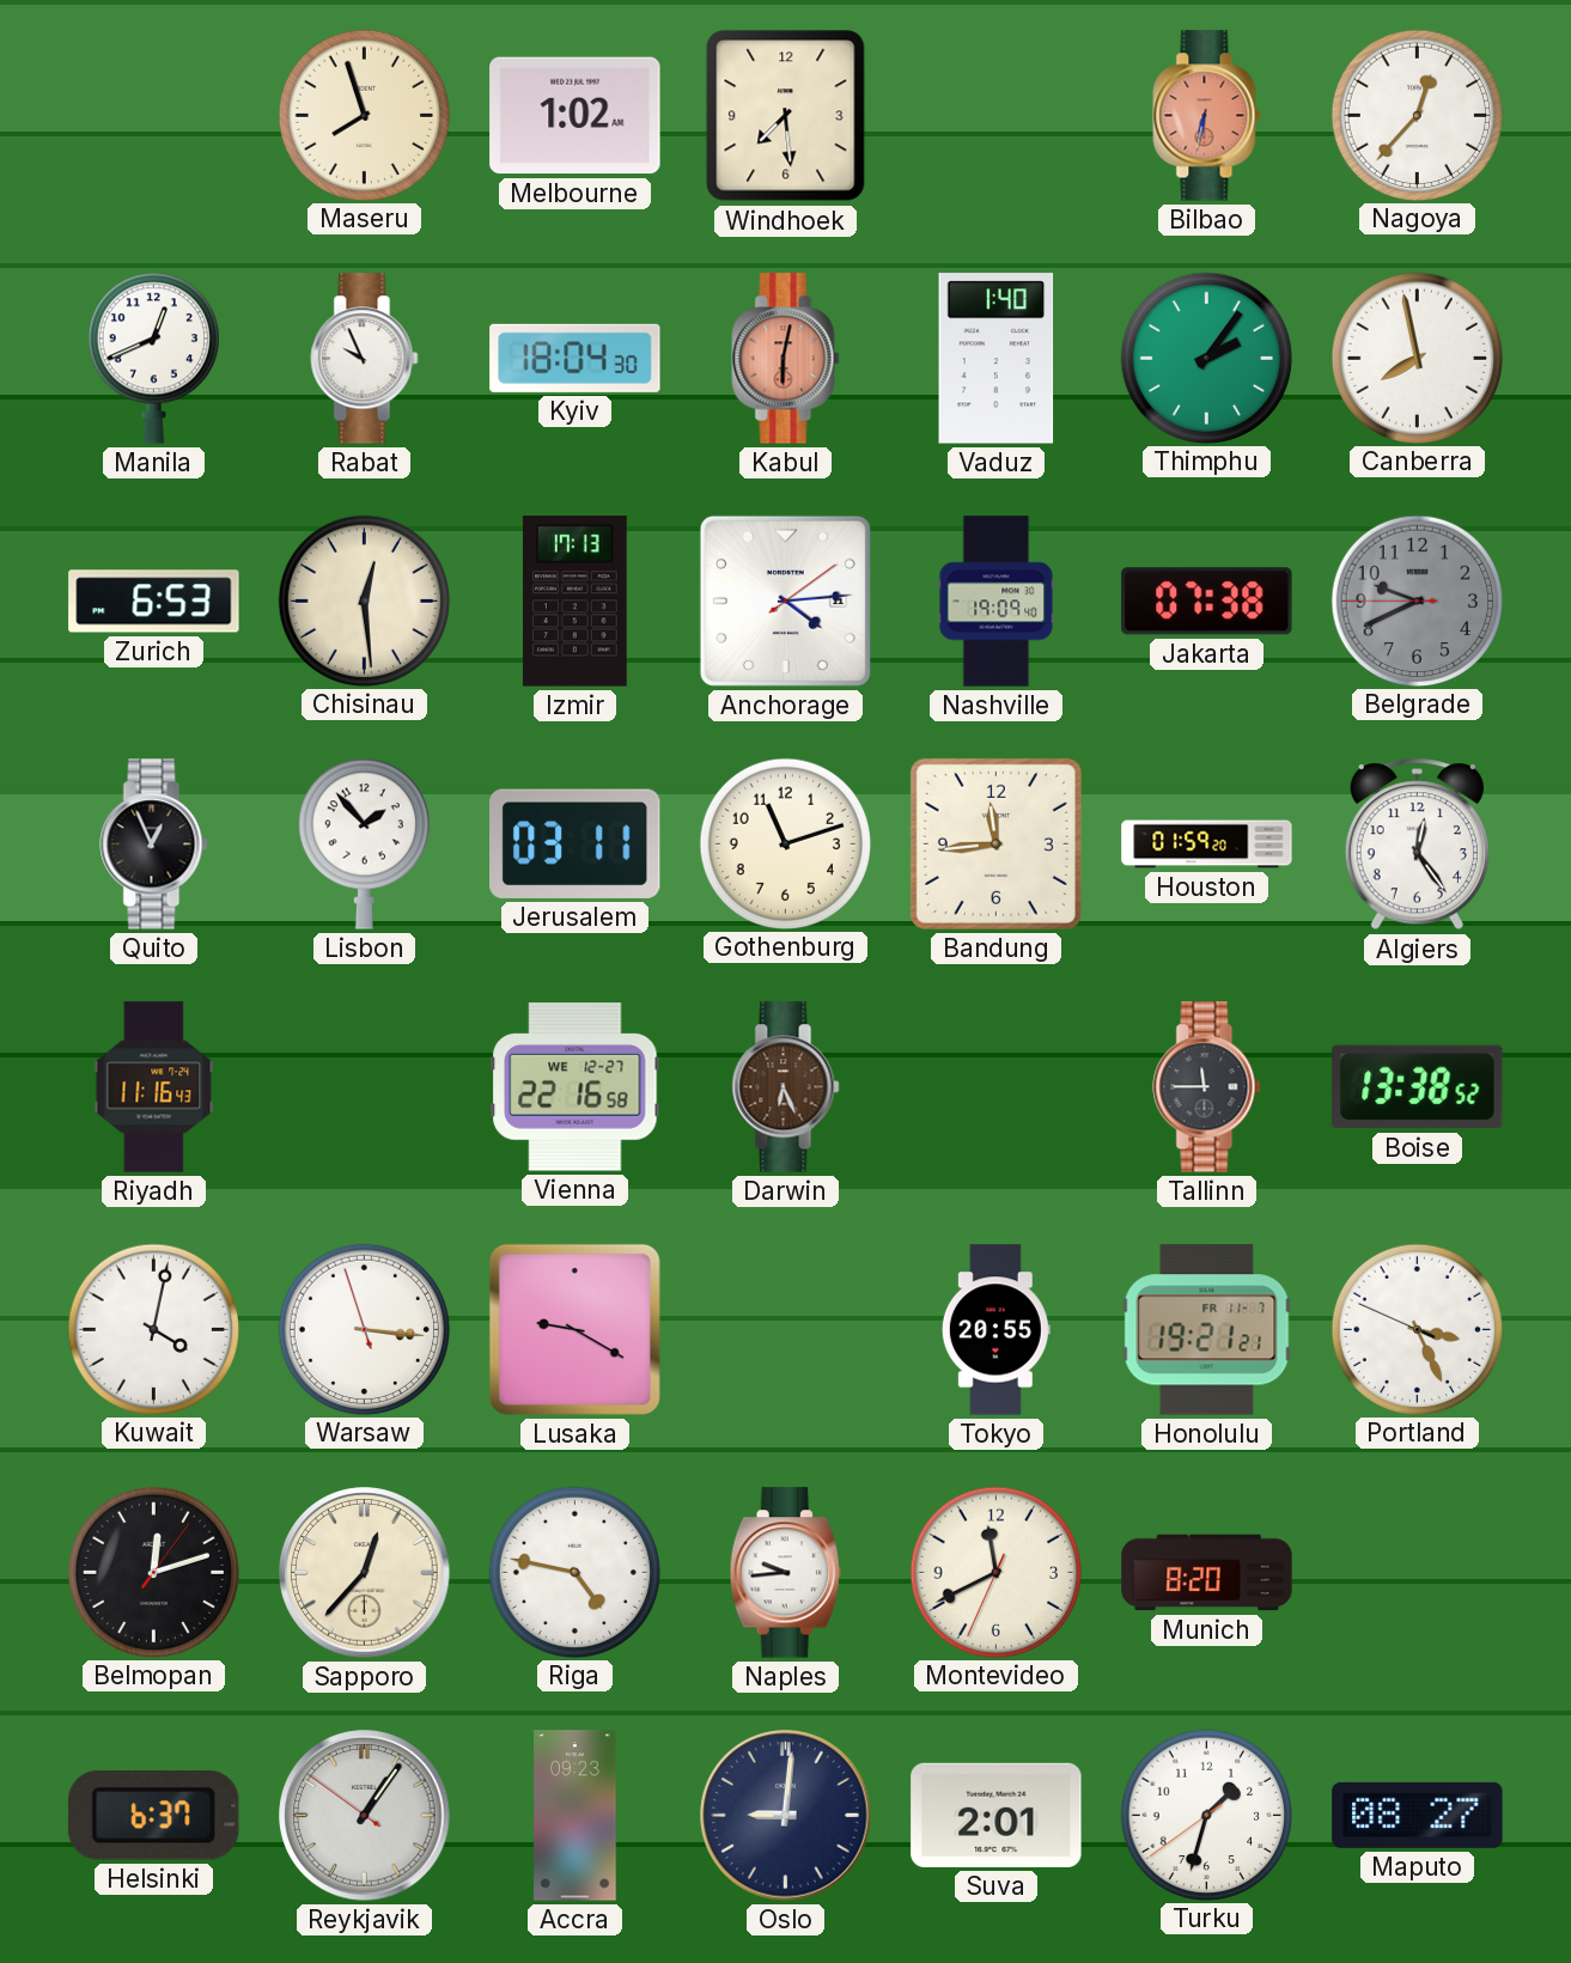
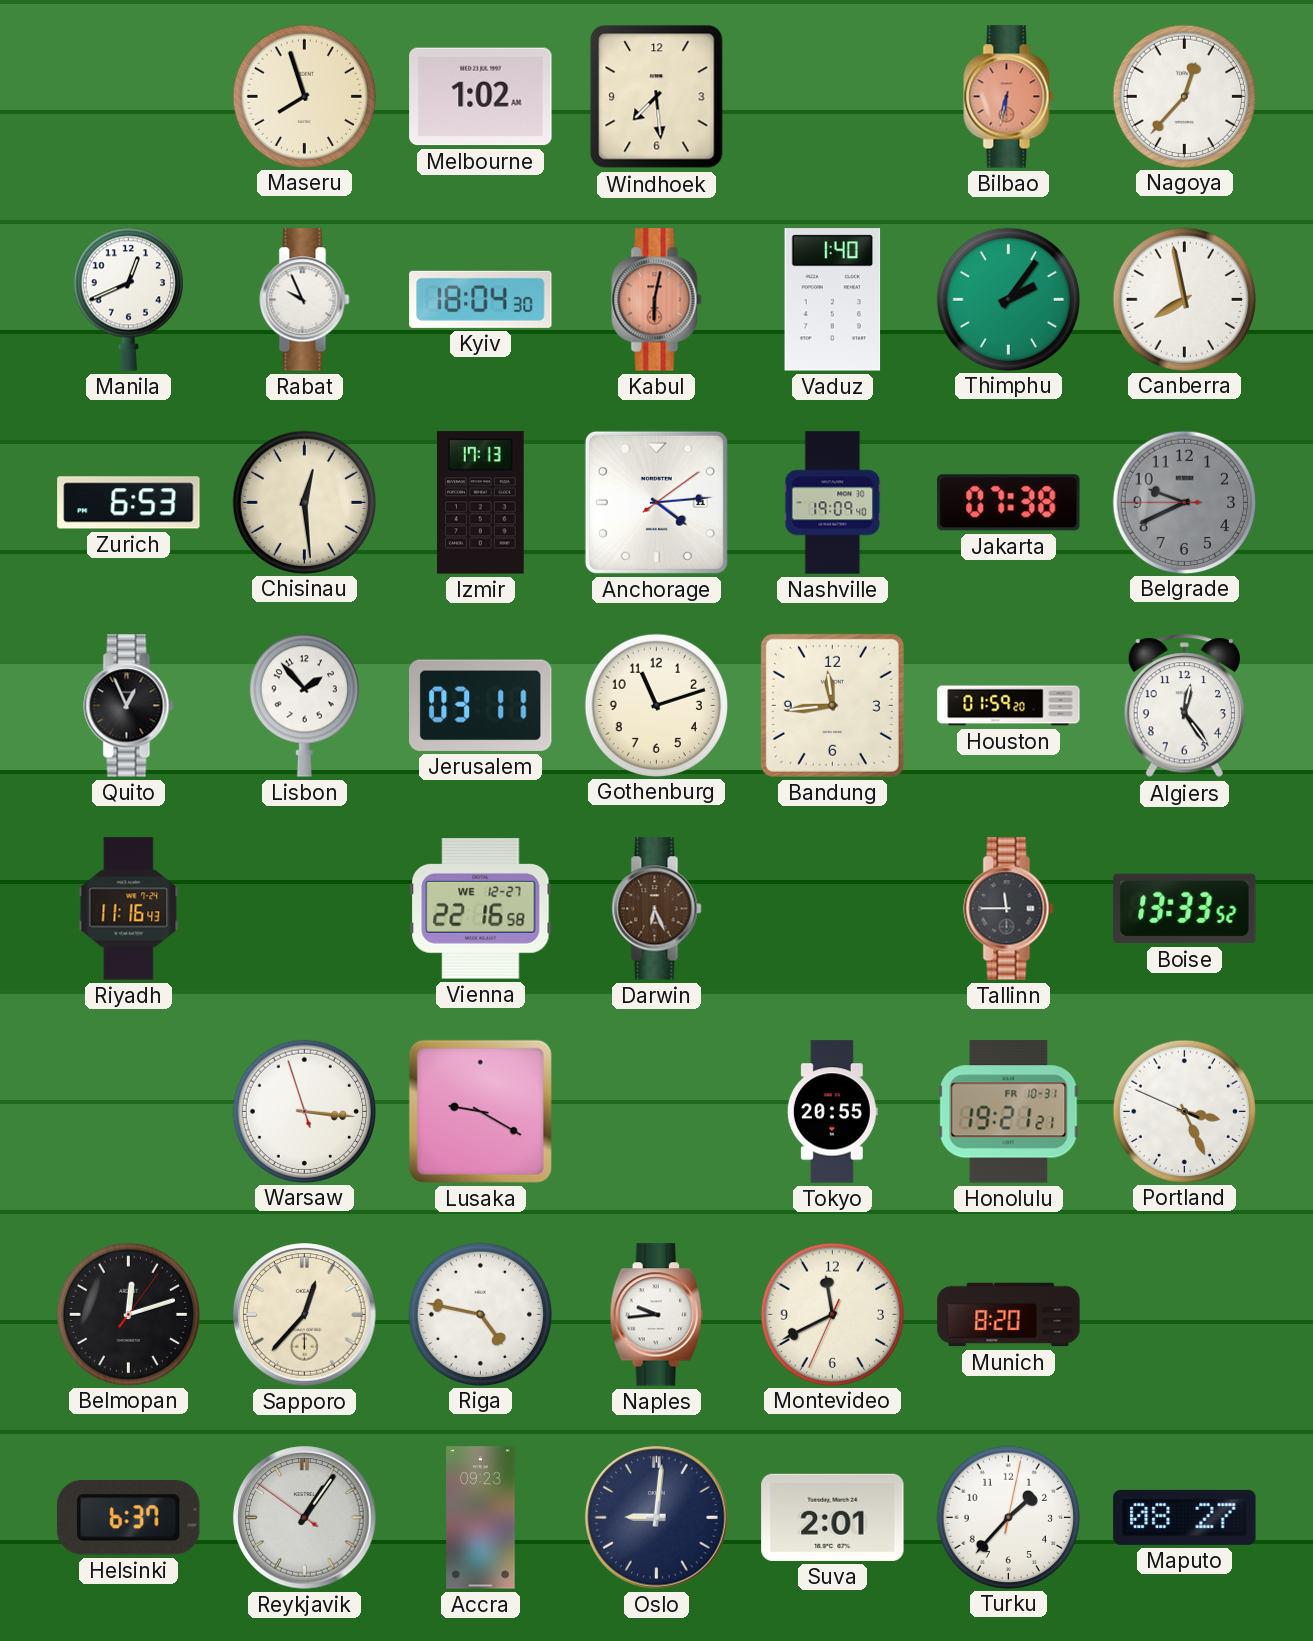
Boise: 13:38 -> 13:33
Kuwait: 4:02 -> none
Honolulu date: FR 11-7 -> FR 10-31
Turku: 1:32 -> 1:37
